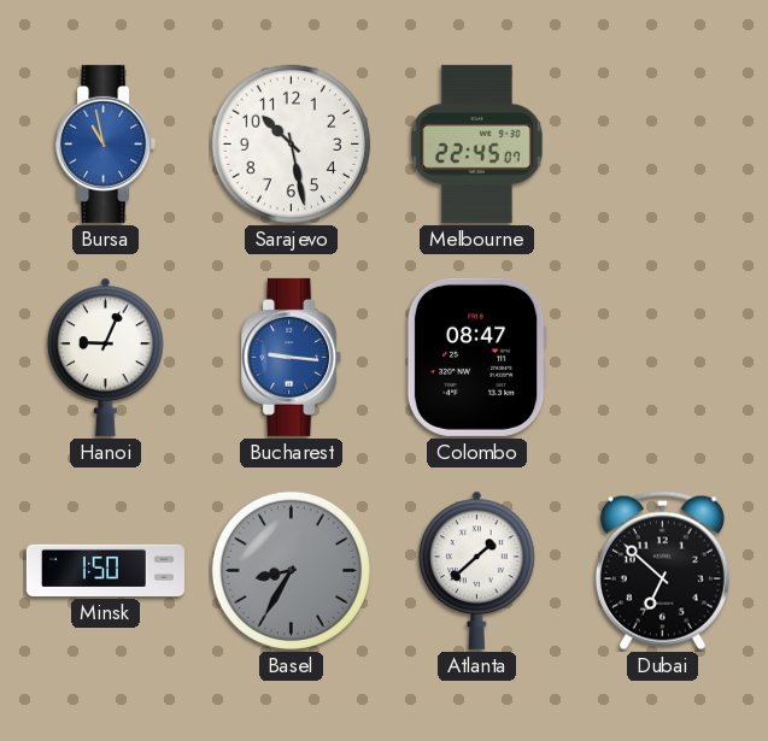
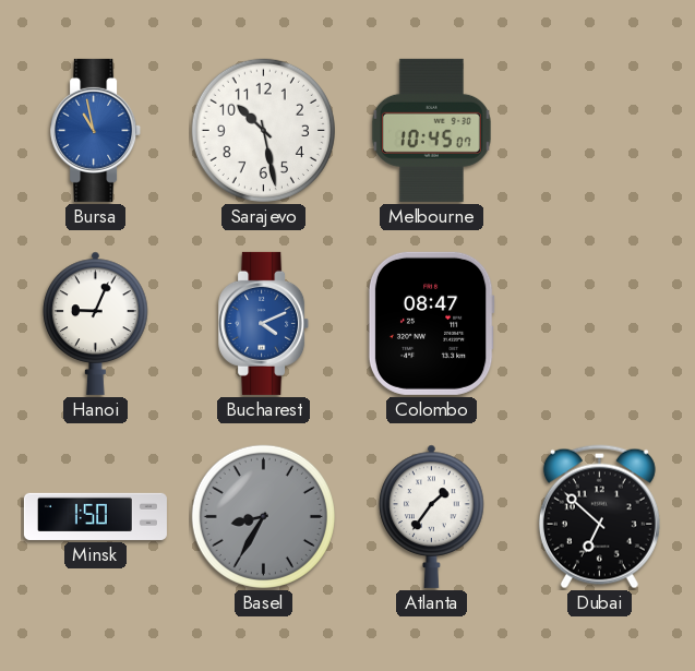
Melbourne: 22:45 -> 10:45
Bucharest: 9:16 -> 4:11
Atlanta: 1:38 -> 1:36
